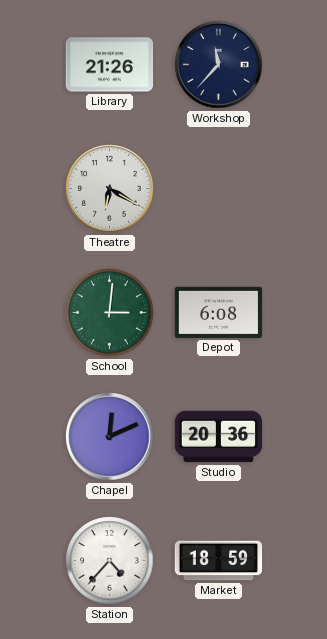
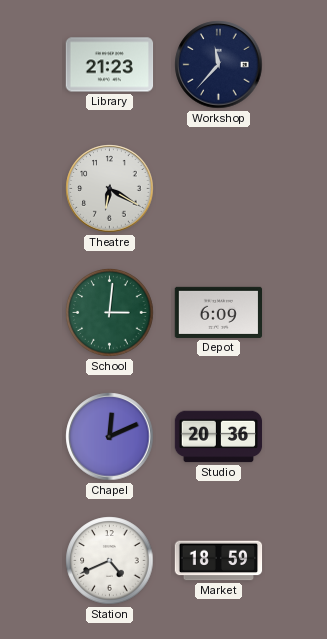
Library: 21:26 -> 21:23
Depot: 6:08 -> 6:09
Station: 4:37 -> 4:41
